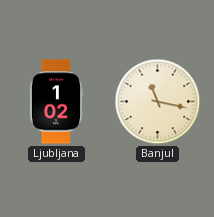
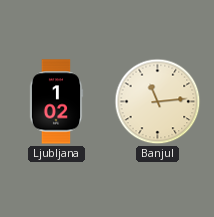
Banjul: 11:17 -> 11:14
